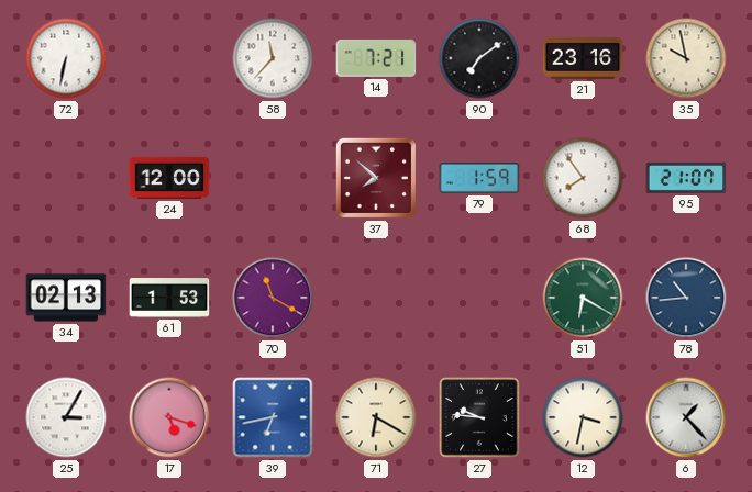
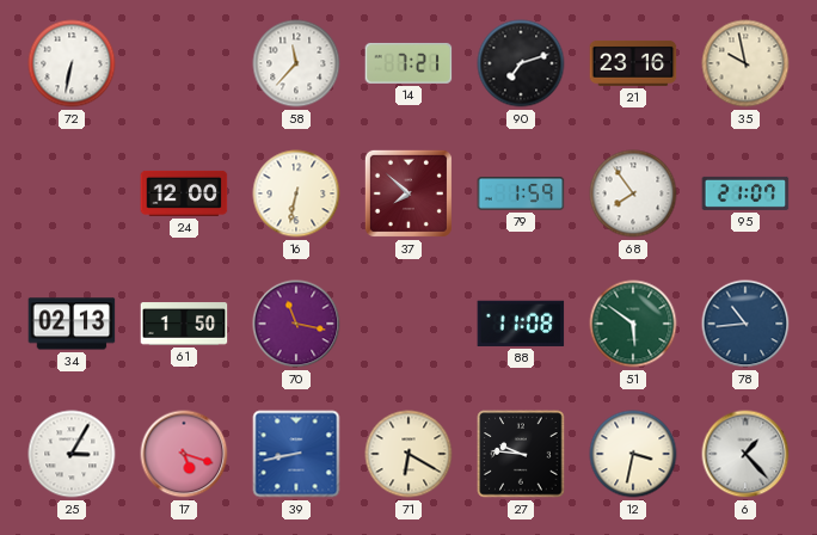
90: 7:09 -> 7:12
16: none -> 6:32
61: 1:53 -> 1:50
70: 11:20 -> 11:17
88: none -> 11:08
51: 6:20 -> 5:51
39: 6:43 -> 8:43
